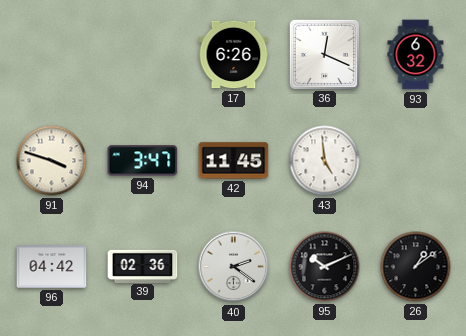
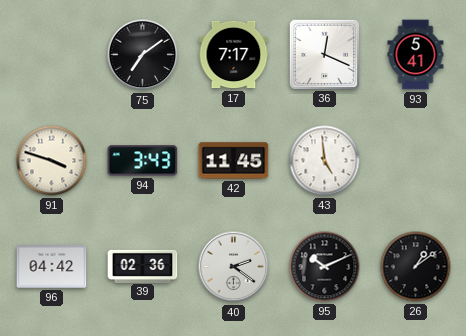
75: none -> 7:09
17: 6:26 -> 7:17
93: 6:32 -> 5:41
94: 3:47 -> 3:43
